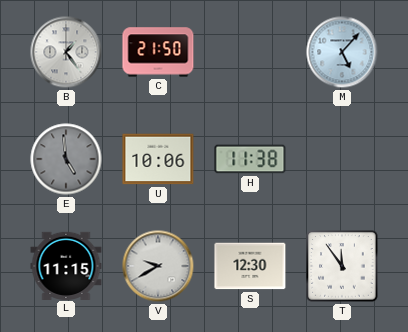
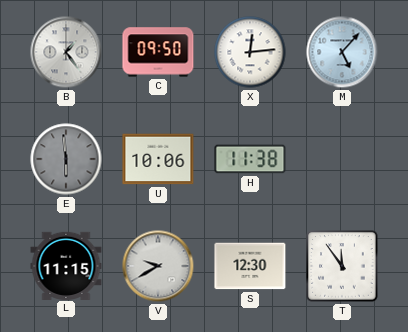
C: 21:50 -> 09:50
X: none -> 12:14
E: 4:59 -> 5:59
